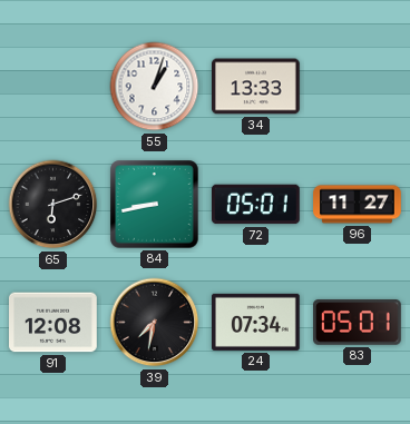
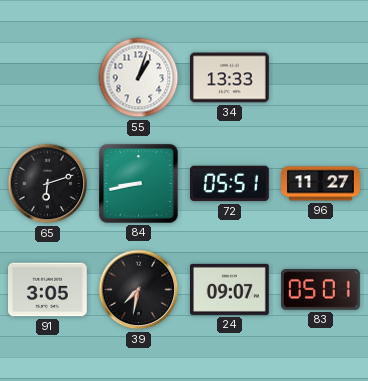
72: 05:01 -> 05:51
91: 12:08 -> 3:05
24: 07:34 -> 09:07
